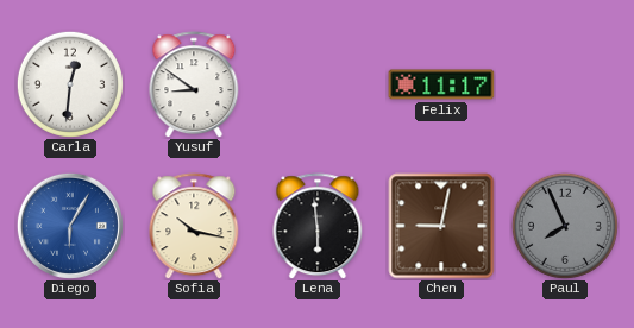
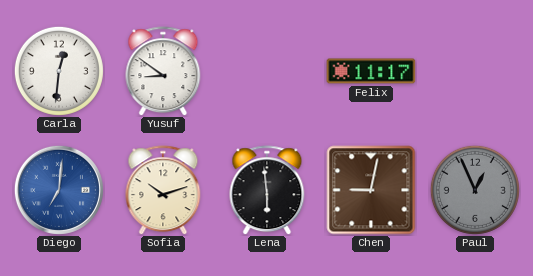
Diego: 6:05 -> 7:01
Sofia: 10:17 -> 10:12
Paul: 7:56 -> 12:56
